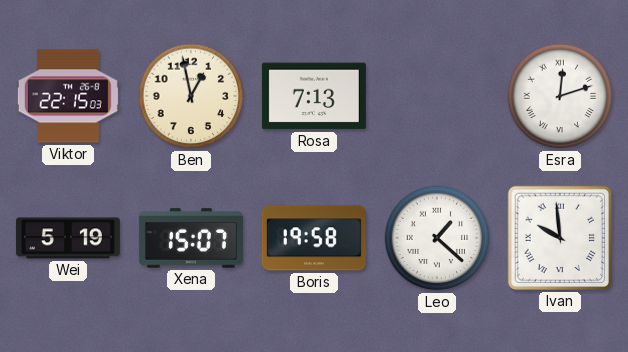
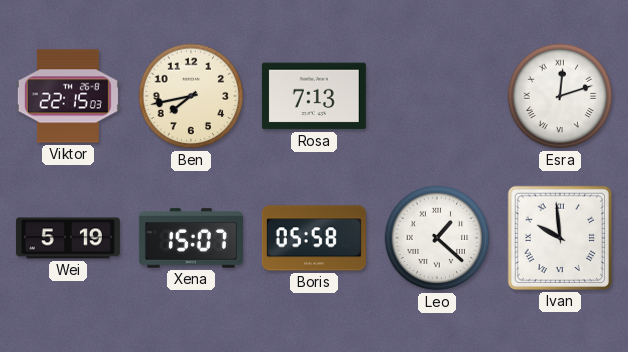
Ben: 12:58 -> 7:43
Boris: 19:58 -> 05:58
